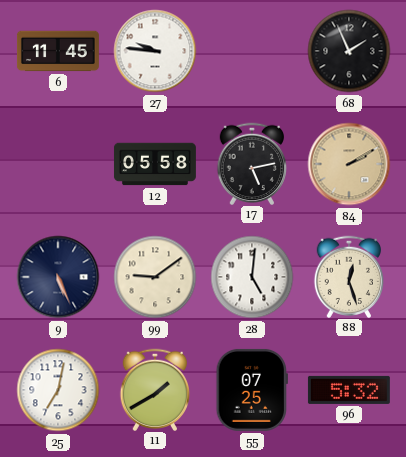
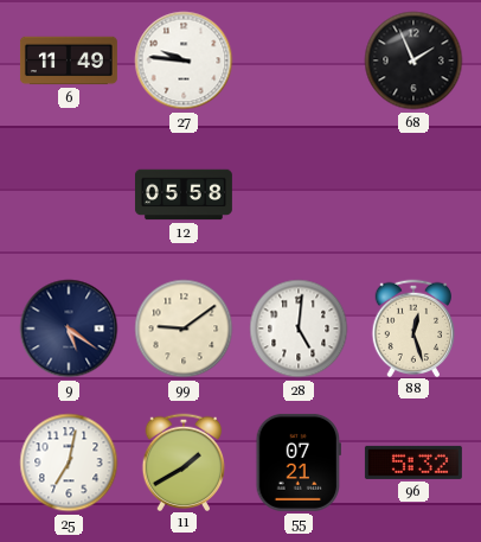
6: 11:45 -> 11:49
17: 5:13 -> none
84: 2:10 -> none
9: 5:26 -> 5:21
55: 07:25 -> 07:21
